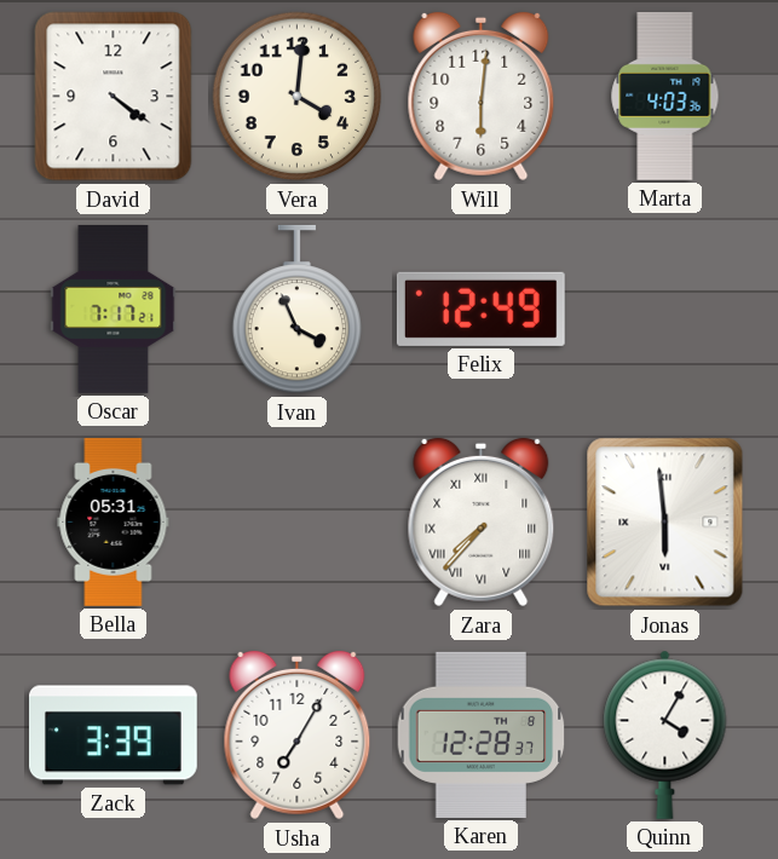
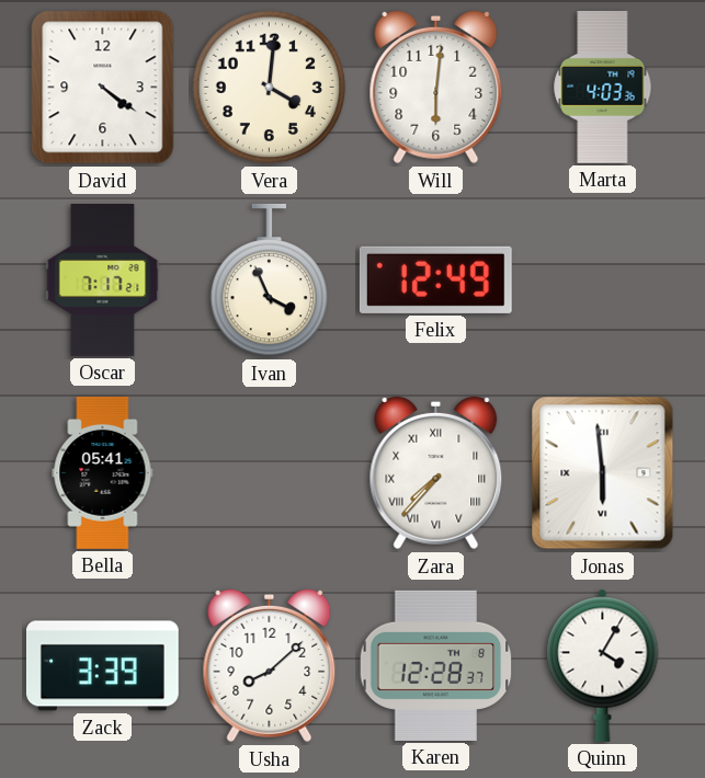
Bella: 05:31 -> 05:41
Usha: 7:05 -> 8:08
